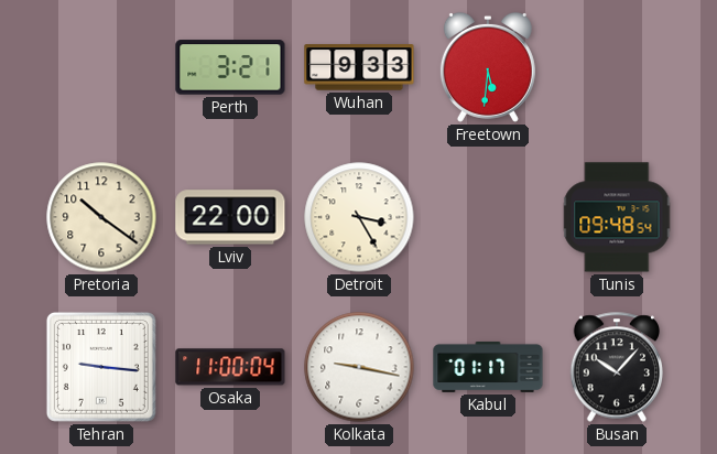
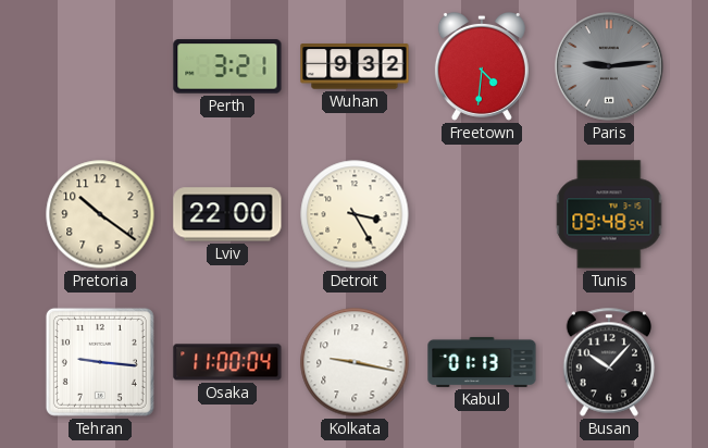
Wuhan: 9:33 -> 9:32
Freetown: 5:31 -> 4:31
Paris: none -> 9:14
Kabul: 01:17 -> 01:13
